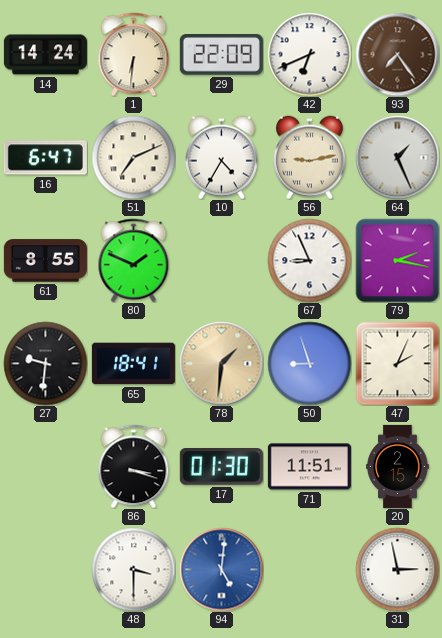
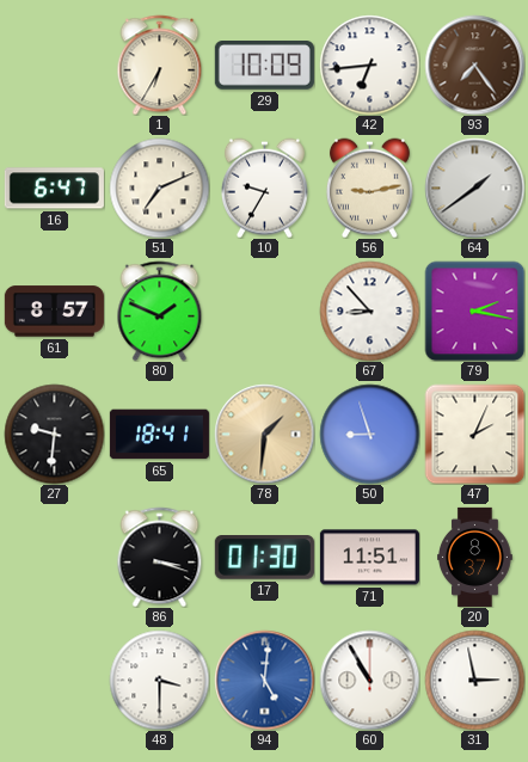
14: 14:24 -> none
1: 6:31 -> 6:35
29: 22:09 -> 10:09
42: 6:41 -> 6:44
10: 4:35 -> 9:35
64: 1:26 -> 1:39
61: 8:55 -> 8:57
67: 8:56 -> 8:53
20: 2:15 -> 8:37
60: none -> 10:55
